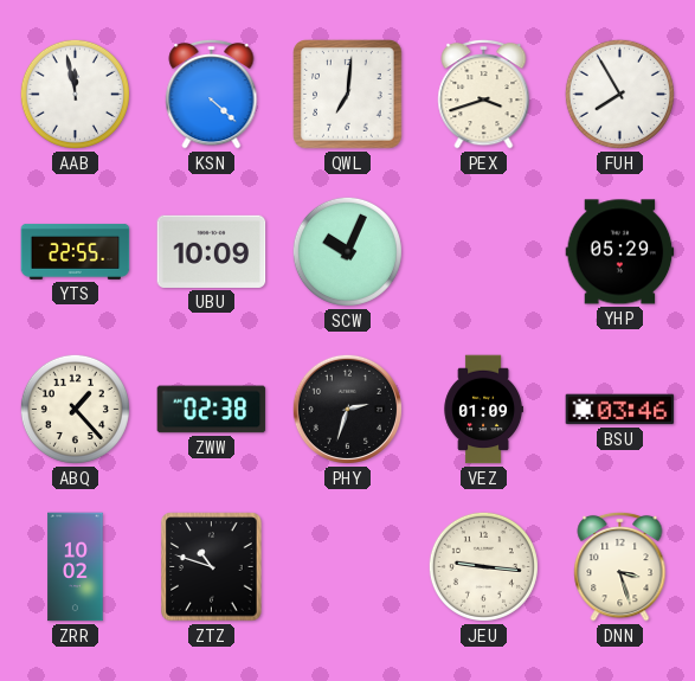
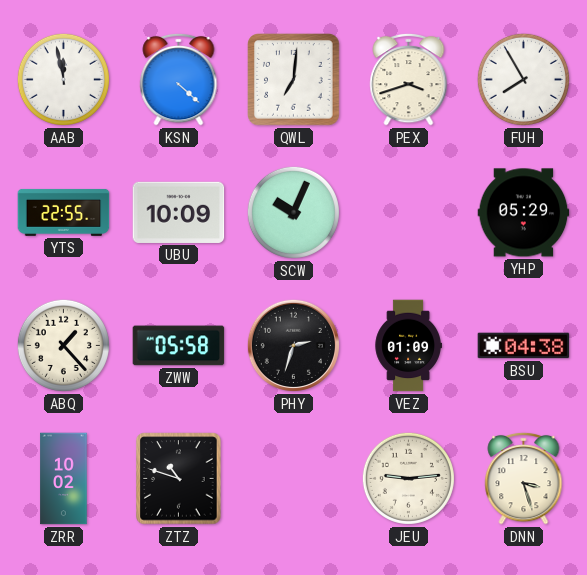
ZWW: 02:38 -> 05:58
BSU: 03:46 -> 04:38
JEU: 9:16 -> 9:14
